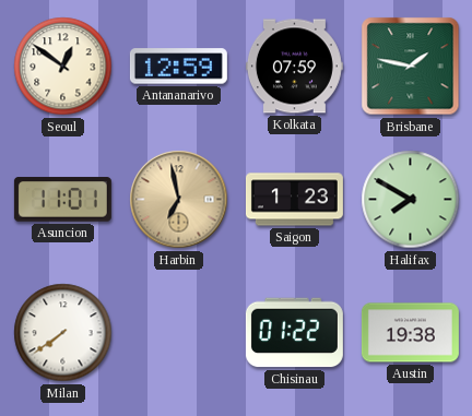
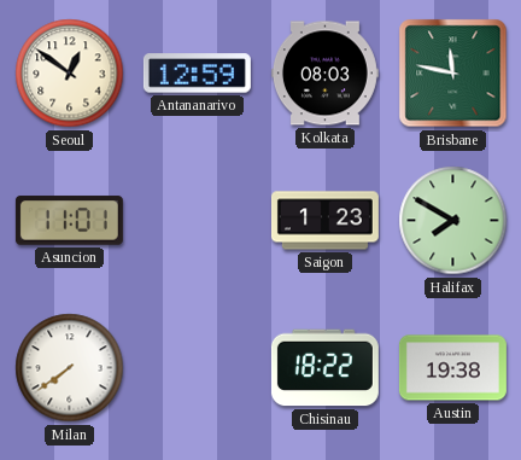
Kolkata: 07:59 -> 08:03
Brisbane: 1:47 -> 11:47
Harbin: 6:58 -> none
Chisinau: 01:22 -> 18:22
